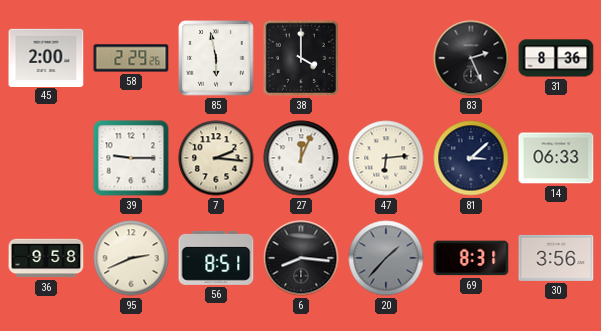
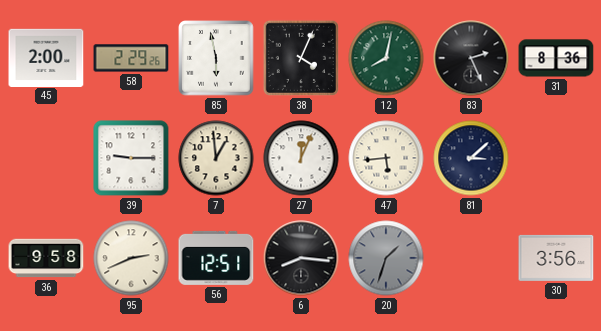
38: 4:00 -> 4:04
12: none -> 8:02
7: 2:16 -> 12:59
47: 6:14 -> 5:44
14: 06:33 -> none
56: 8:51 -> 12:51
20: 1:37 -> 1:33
69: 8:31 -> none
